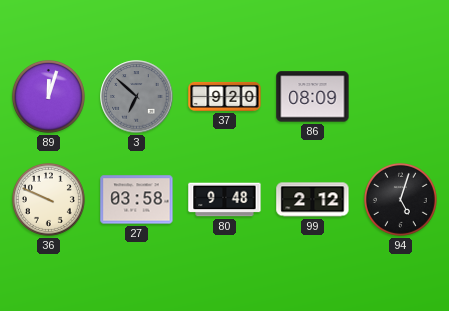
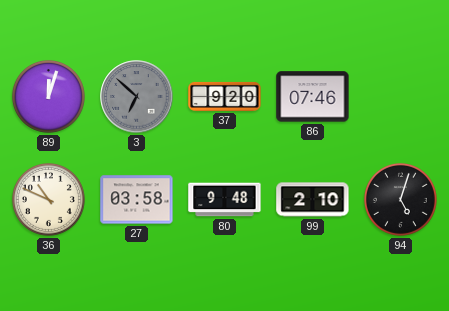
86: 08:09 -> 07:46
36: 9:49 -> 10:49
99: 2:12 -> 2:10
